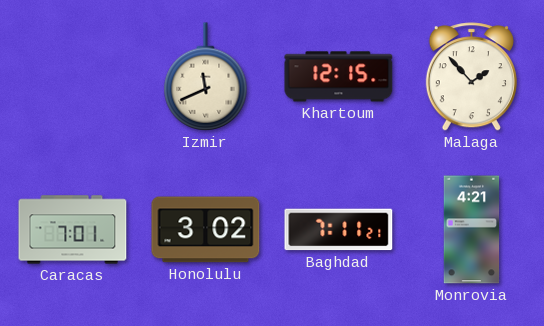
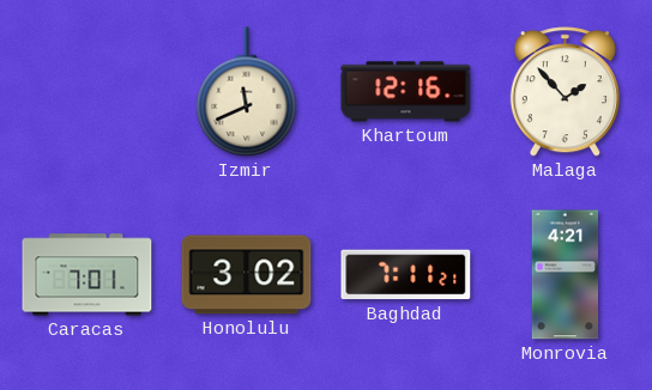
Khartoum: 12:15 -> 12:16
